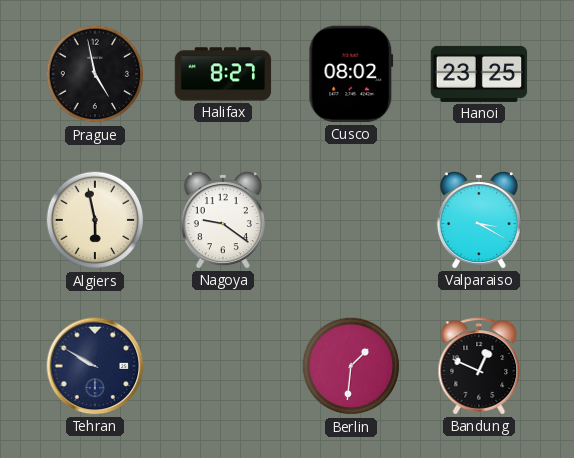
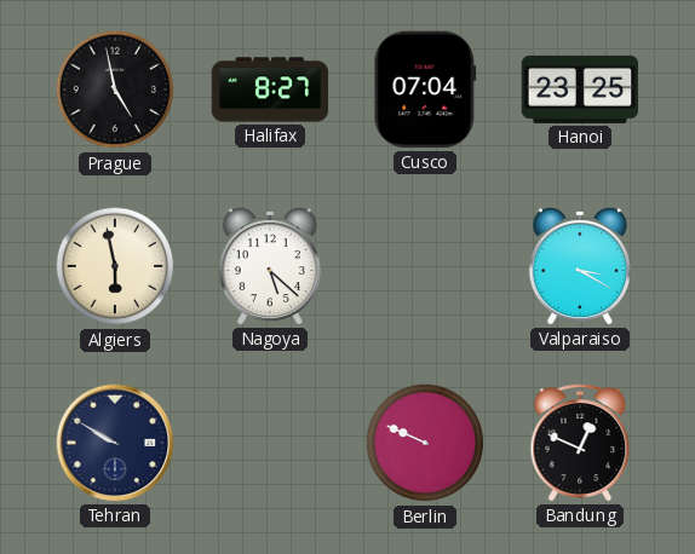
Cusco: 08:02 -> 07:04
Nagoya: 9:21 -> 5:22
Berlin: 1:31 -> 9:49
